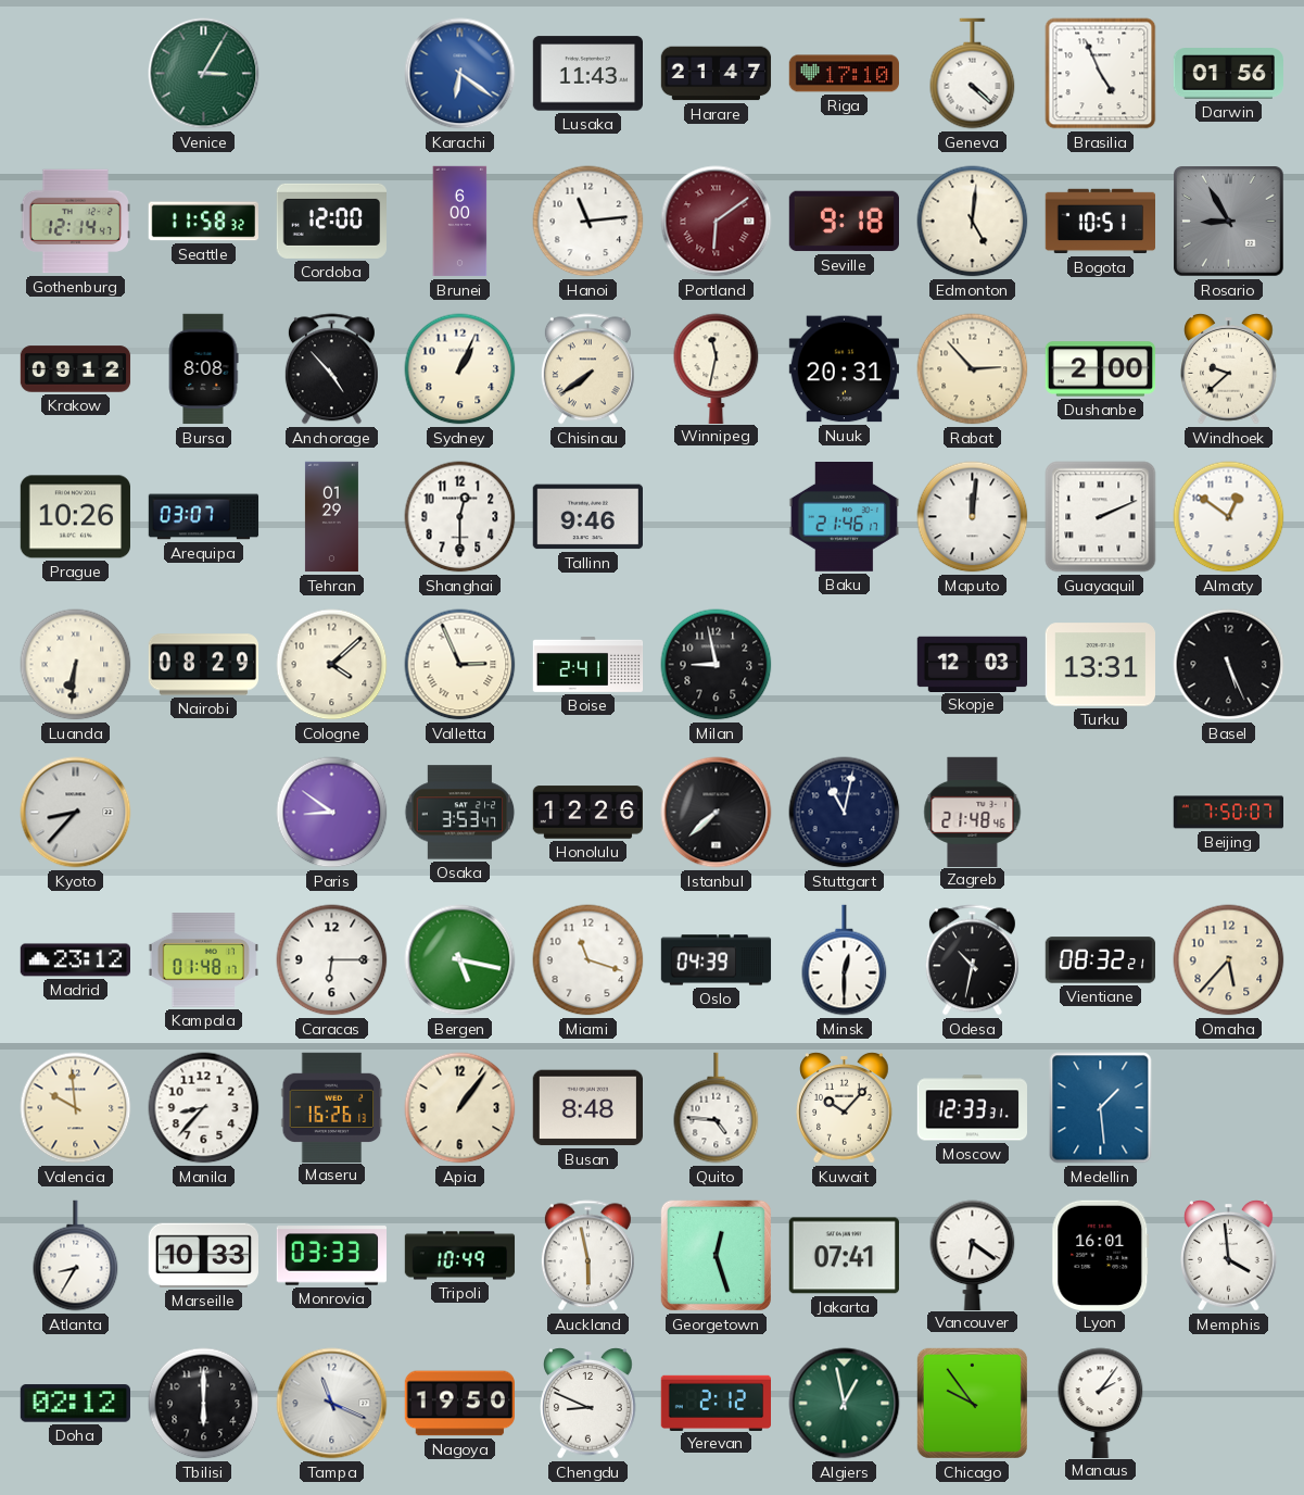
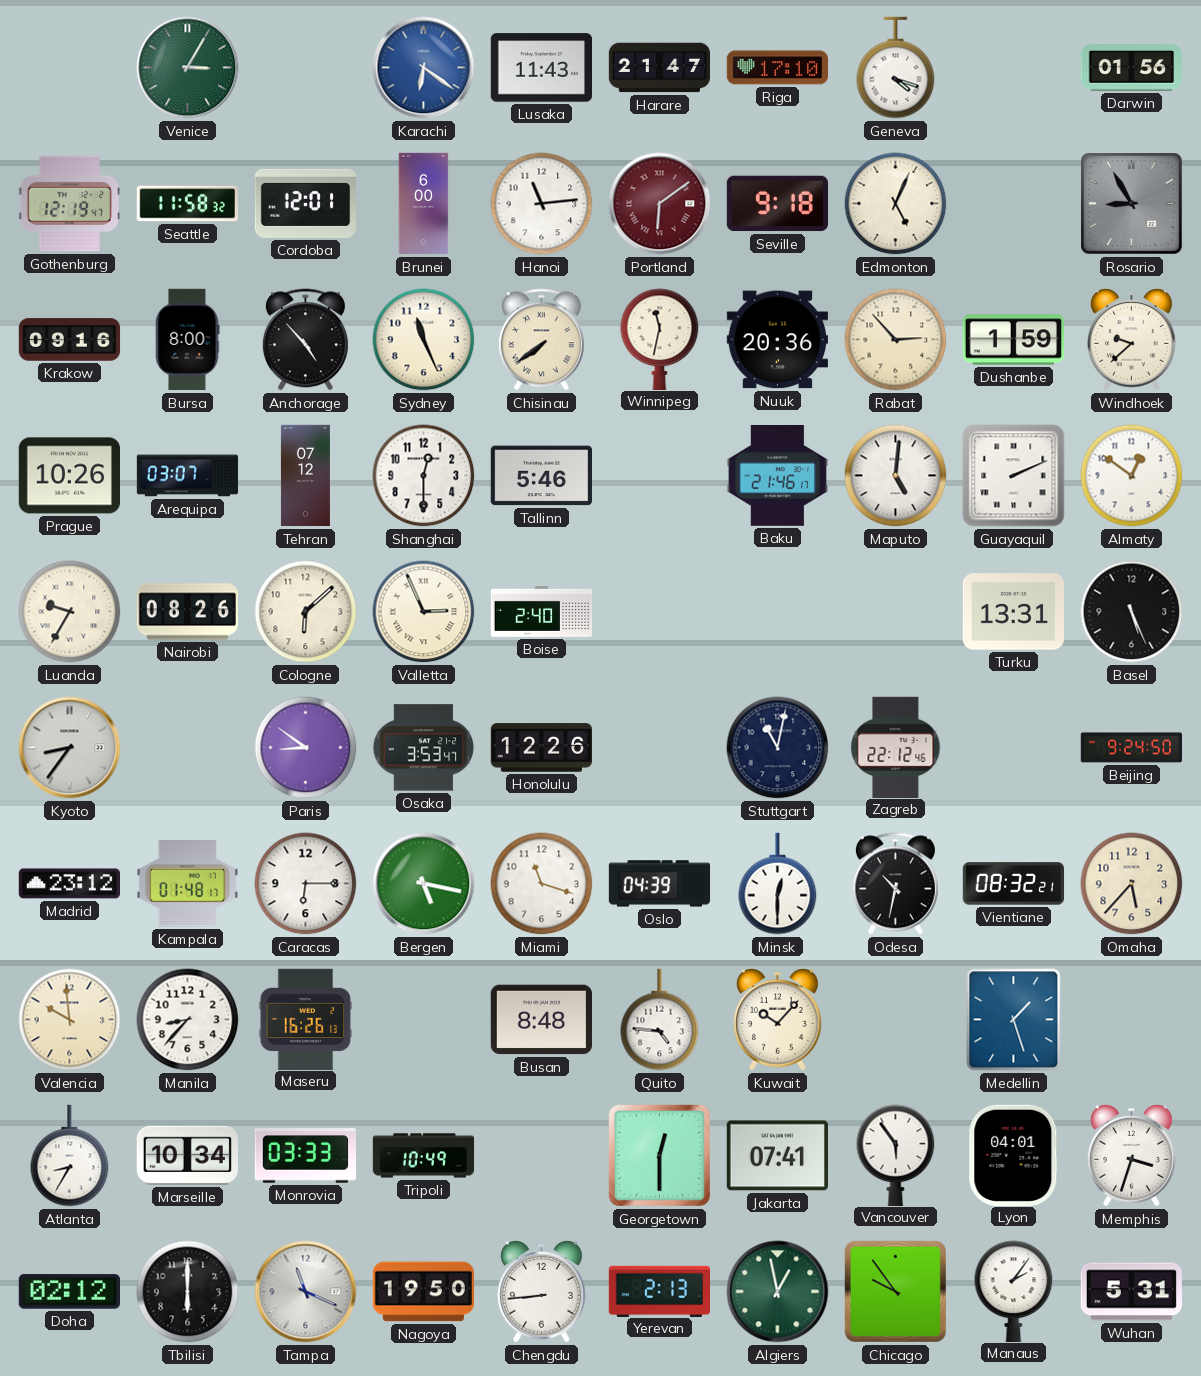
Geneva: 4:22 -> 4:18
Brasilia: 4:56 -> none
Gothenburg: 12:14 -> 12:19
Cordoba: 12:00 -> 12:01
Edmonton: 5:01 -> 5:04
Bogota: 10:51 -> none
Krakow: 09:12 -> 09:16
Bursa: 8:08 -> 8:00
Sydney: 1:04 -> 11:26
Nuuk: 20:31 -> 20:36
Dushanbe: 2:00 -> 1:59
Tehran: 01:29 -> 07:12
Tallinn: 9:46 -> 5:46
Maputo: 12:01 -> 5:01
Luanda: 6:31 -> 9:35
Nairobi: 08:29 -> 08:26
Cologne: 4:08 -> 6:08
Boise: 2:41 -> 2:40
Milan: 8:58 -> none
Skopje: 12:03 -> none
Kyoto: 8:37 -> 8:36
Istanbul: 7:38 -> none
Zagreb: 21:48 -> 22:12
Beijing: 7:50 -> 9:24
Apia: 1:06 -> none
Moscow: 12:33 -> none
Medellin: 1:29 -> 1:27
Marseille: 10:33 -> 10:34
Auckland: 5:58 -> none
Georgetown: 12:27 -> 12:30
Vancouver: 6:21 -> 5:54
Lyon: 16:01 -> 04:01
Memphis: 3:59 -> 3:33
Chengdu: 8:49 -> 8:44
Yerevan: 2:12 -> 2:13
Wuhan: none -> 5:31
